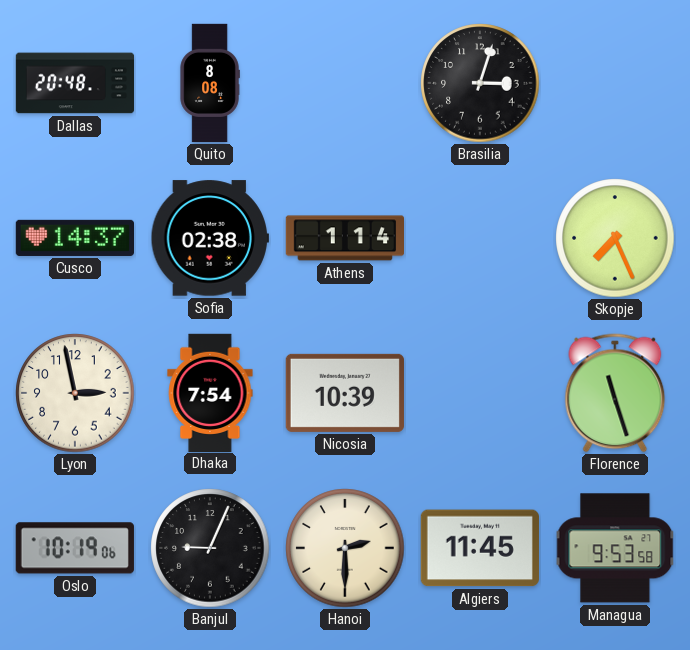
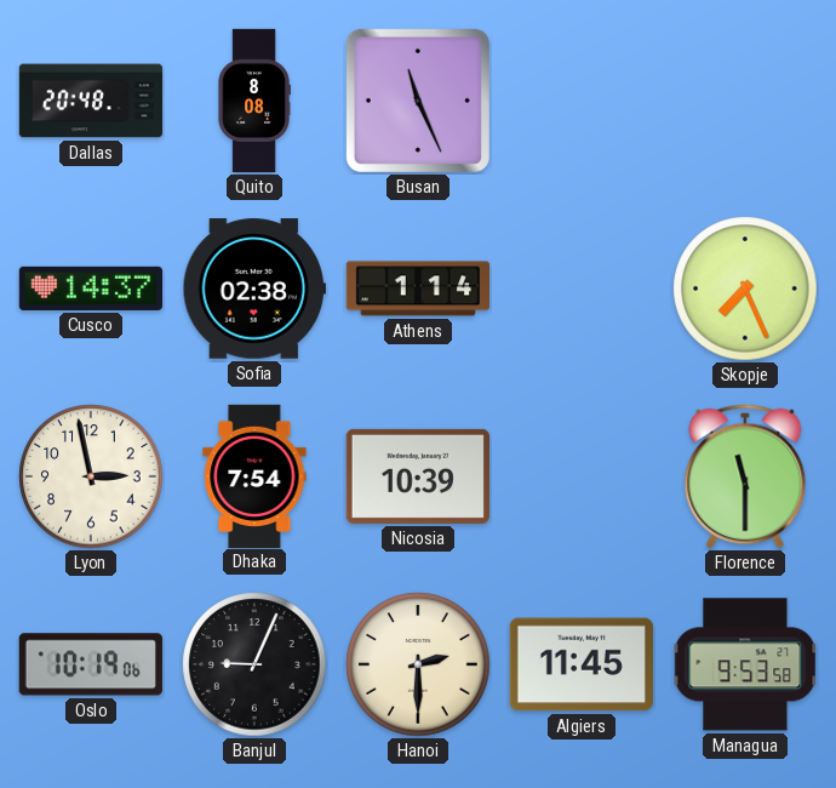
Busan: none -> 11:26
Brasilia: 3:03 -> none
Florence: 11:27 -> 11:30
